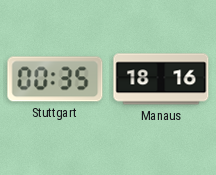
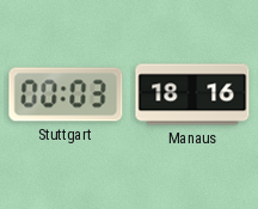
Stuttgart: 00:35 -> 00:03
